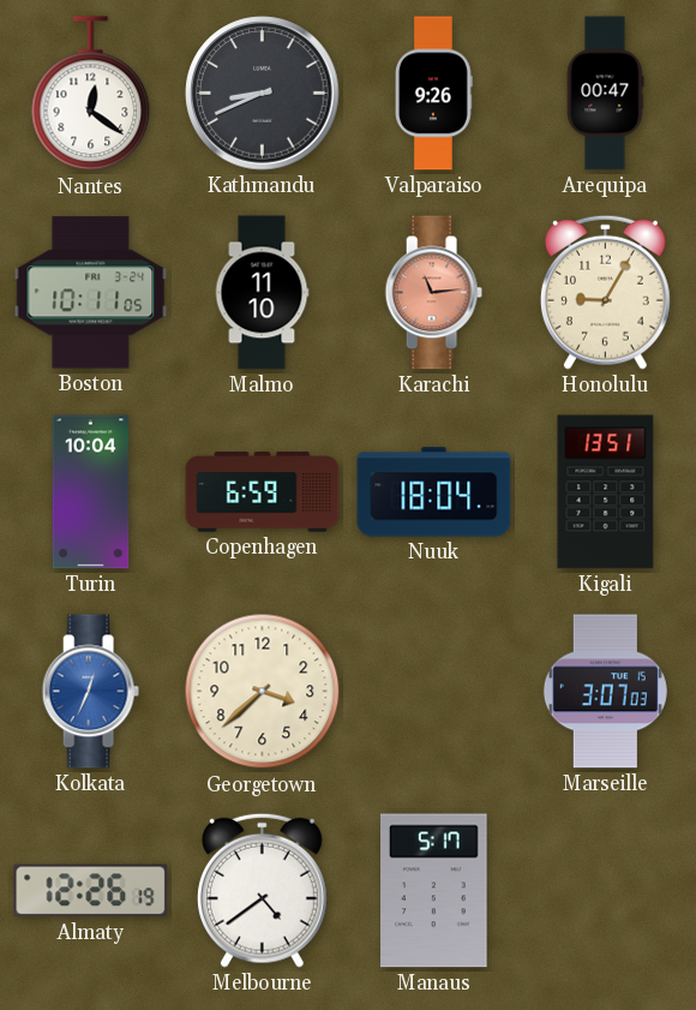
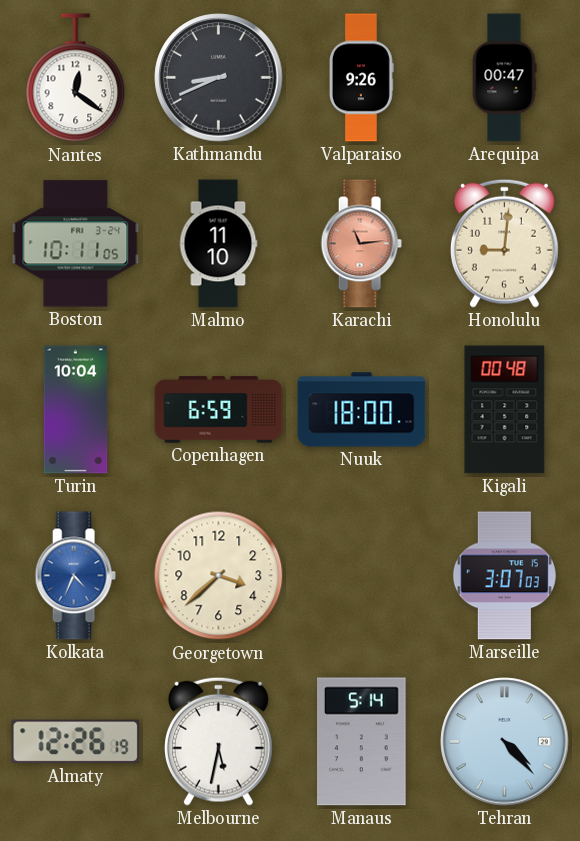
Honolulu: 9:05 -> 9:01
Nuuk: 18:04 -> 18:00
Kigali: 13:51 -> 00:48
Kolkata: 12:34 -> 4:34
Melbourne: 4:39 -> 5:32
Manaus: 5:17 -> 5:14
Tehran: none -> 4:23
